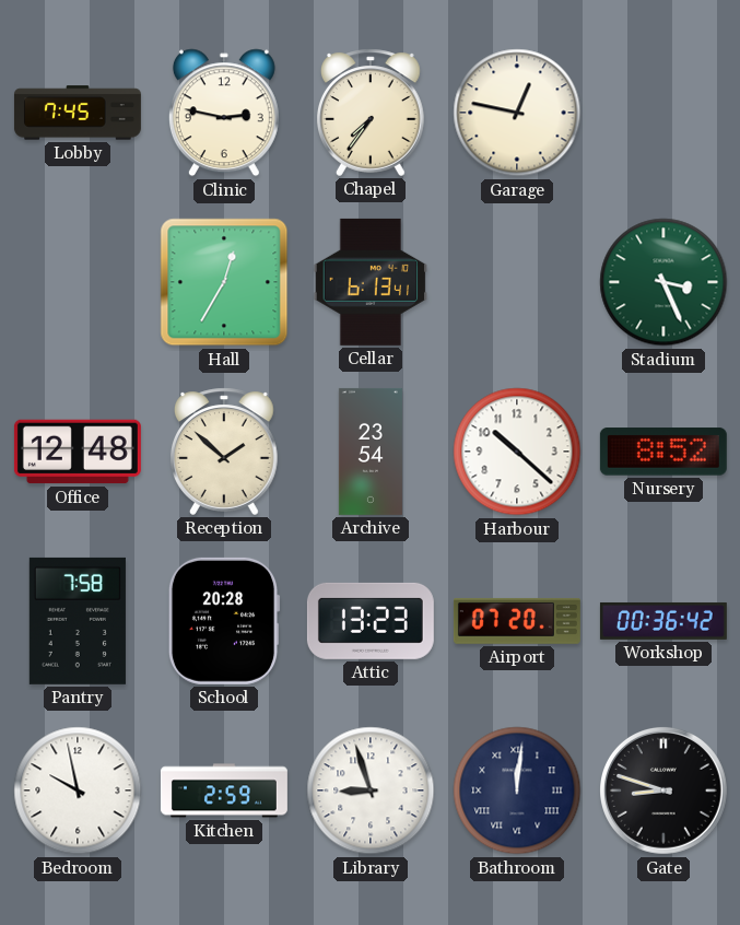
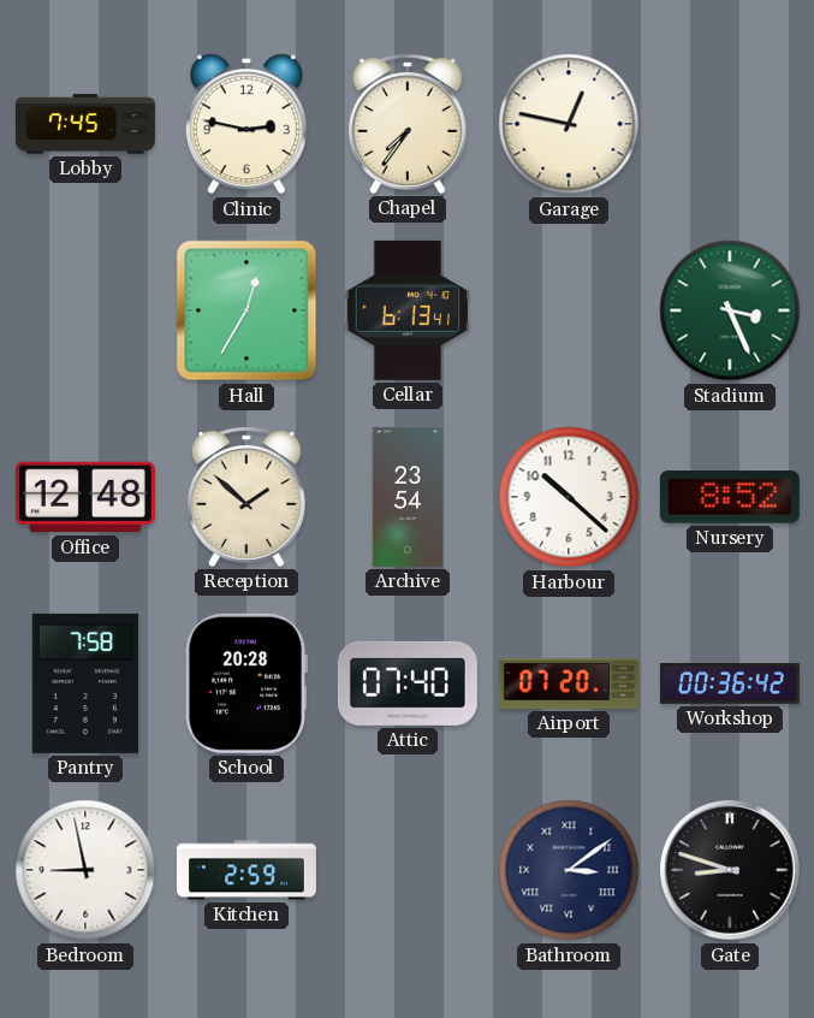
Attic: 13:23 -> 07:40
Bedroom: 9:58 -> 8:58
Library: 8:57 -> none
Bathroom: 12:01 -> 3:09
